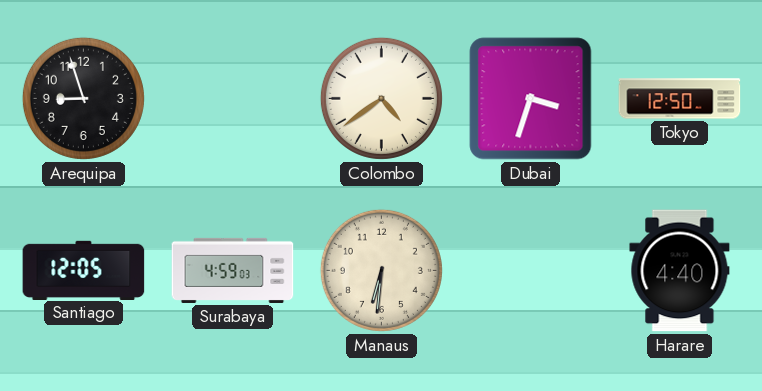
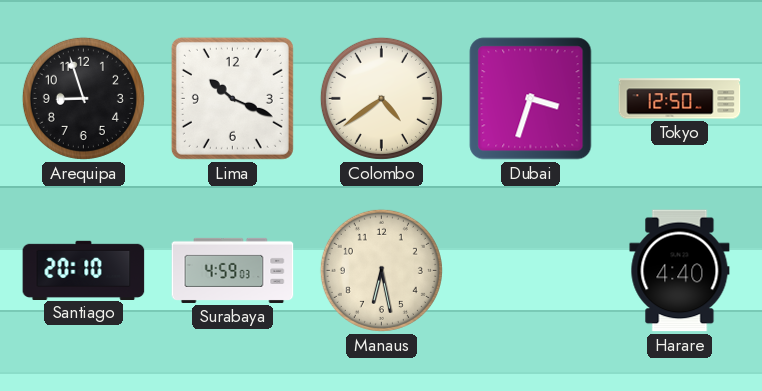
Lima: none -> 10:19
Santiago: 12:05 -> 20:10
Manaus: 6:31 -> 6:28
